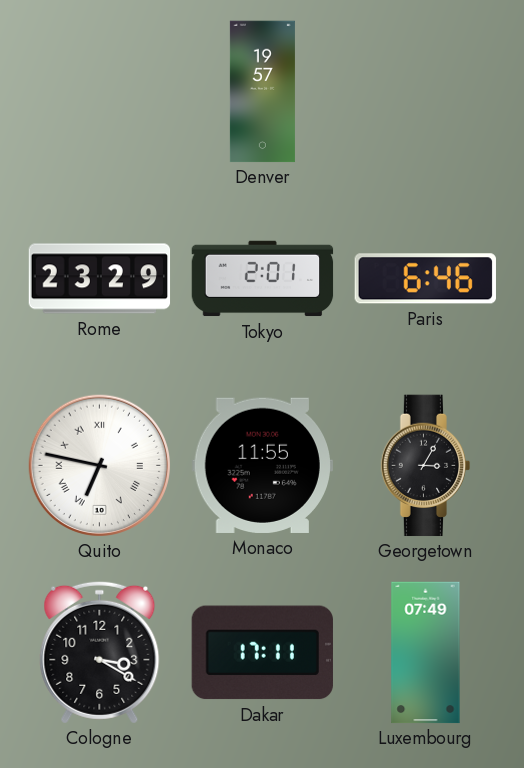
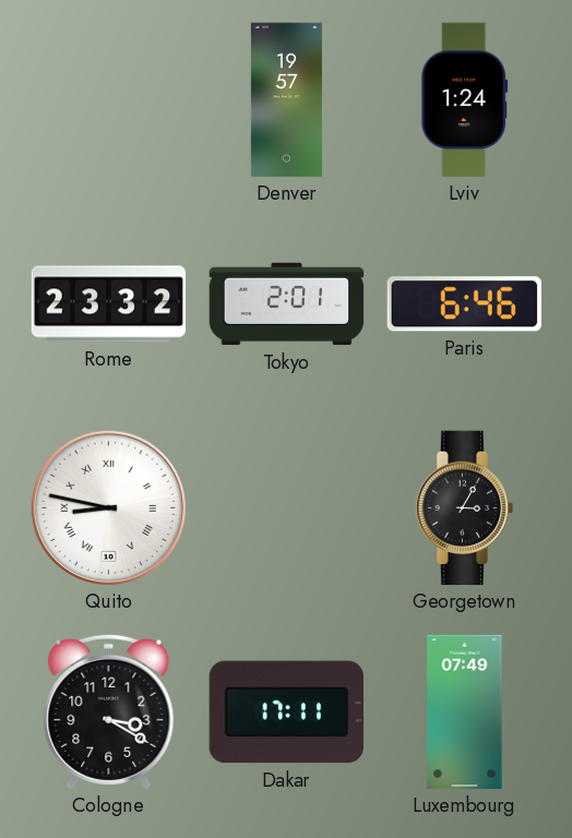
Lviv: none -> 1:24
Rome: 23:29 -> 23:32
Quito: 6:47 -> 8:47
Monaco: 11:55 -> none
